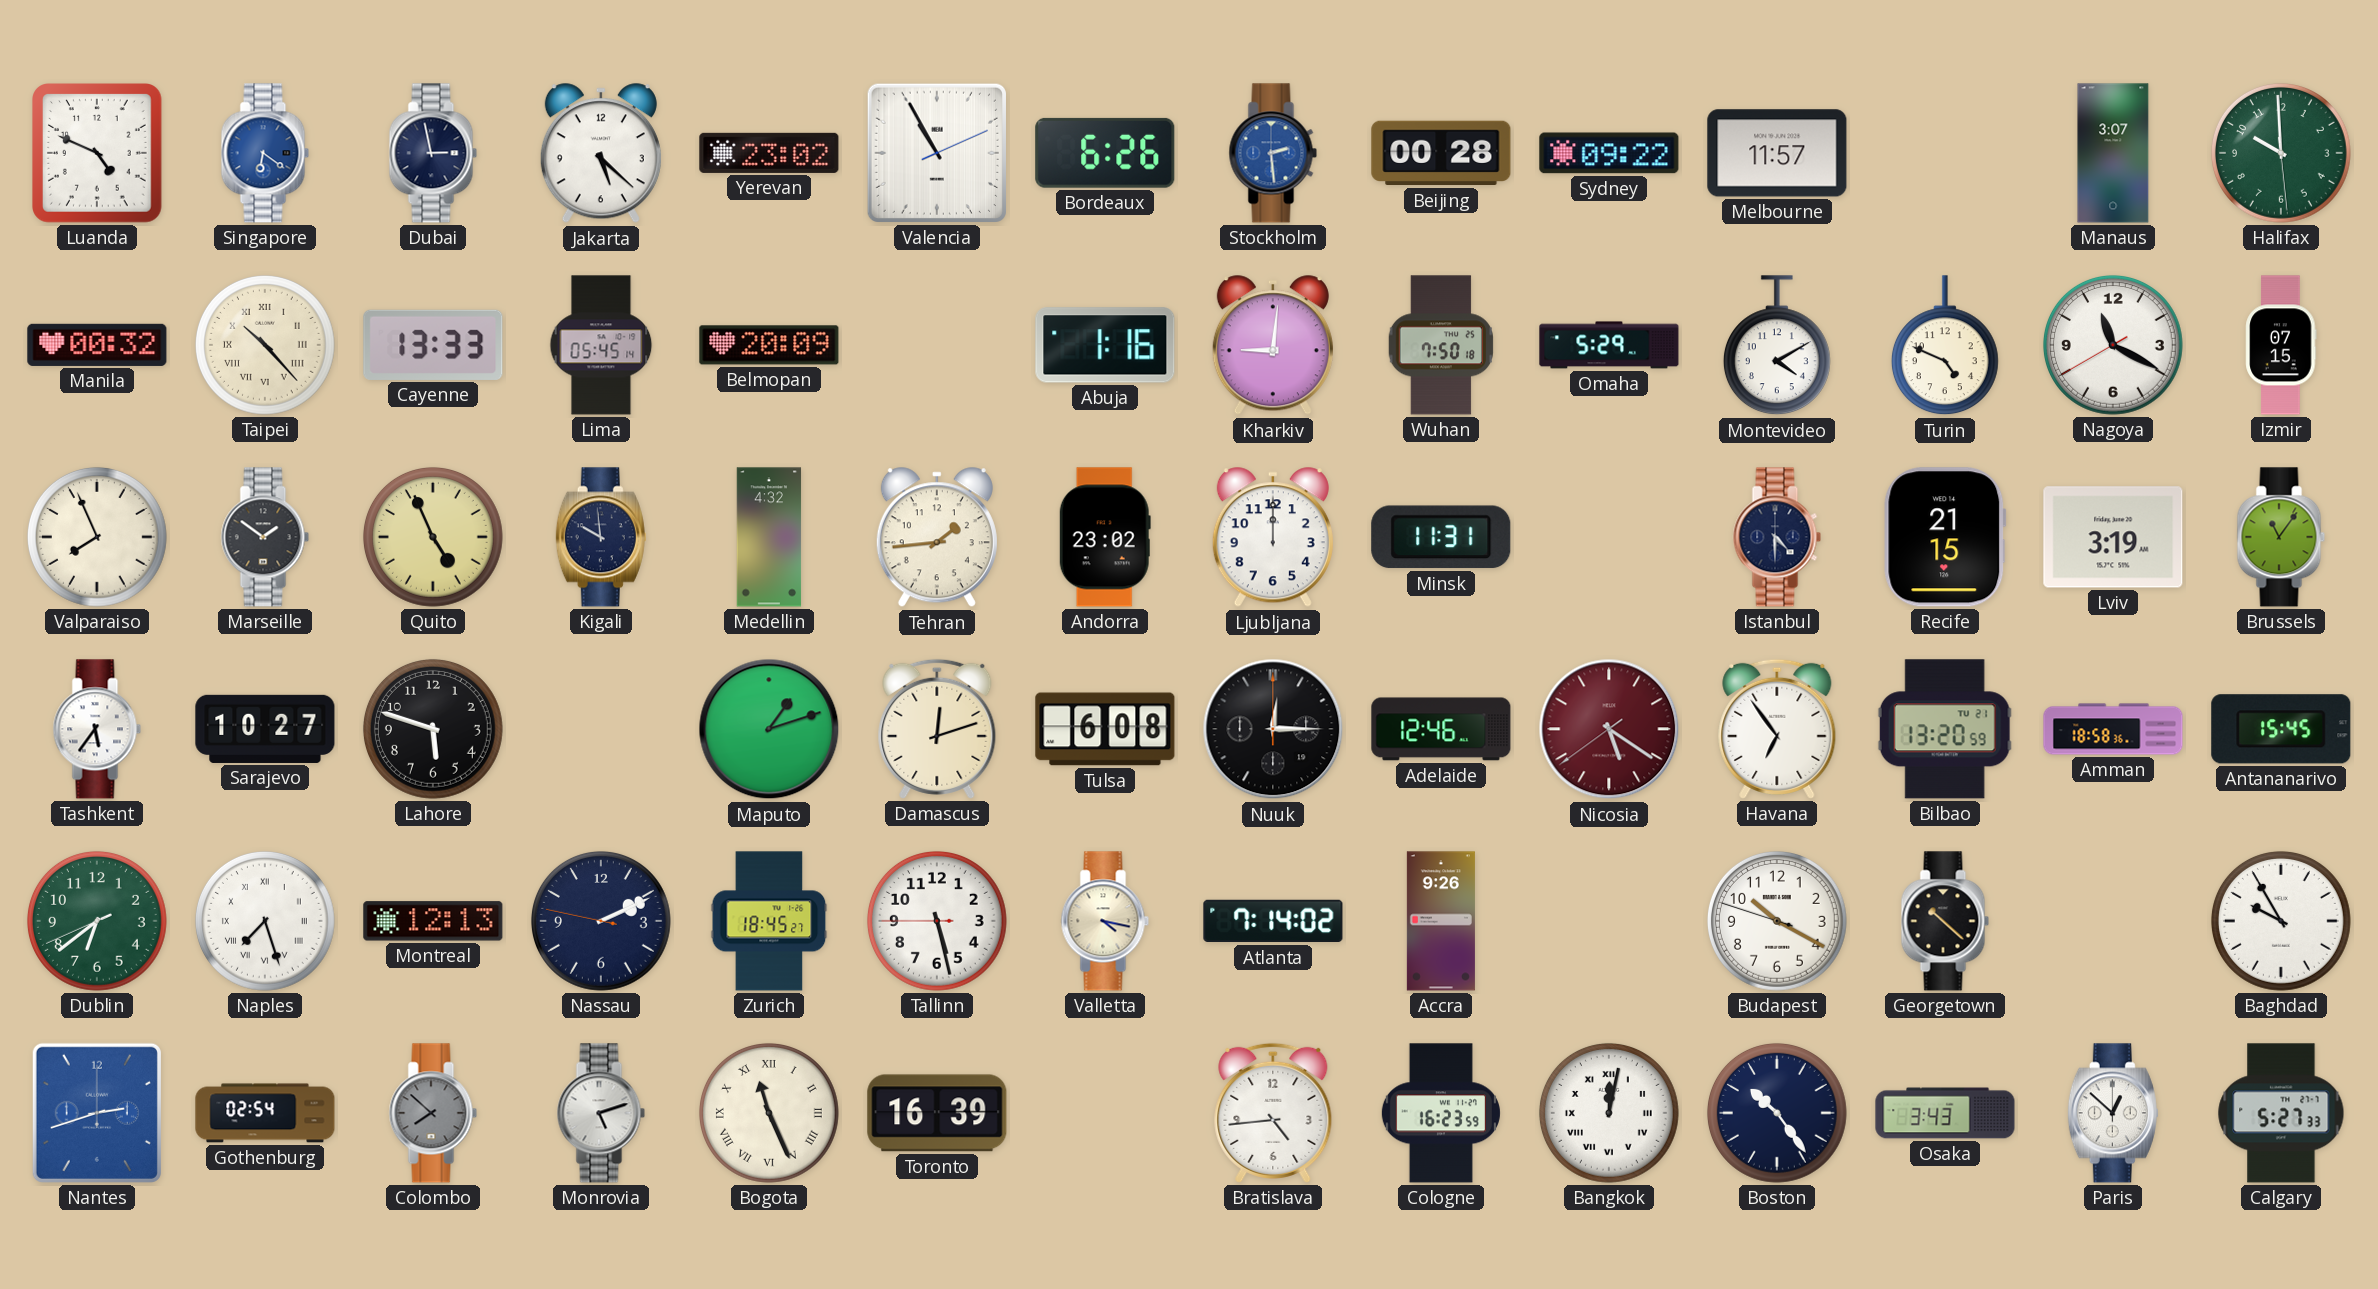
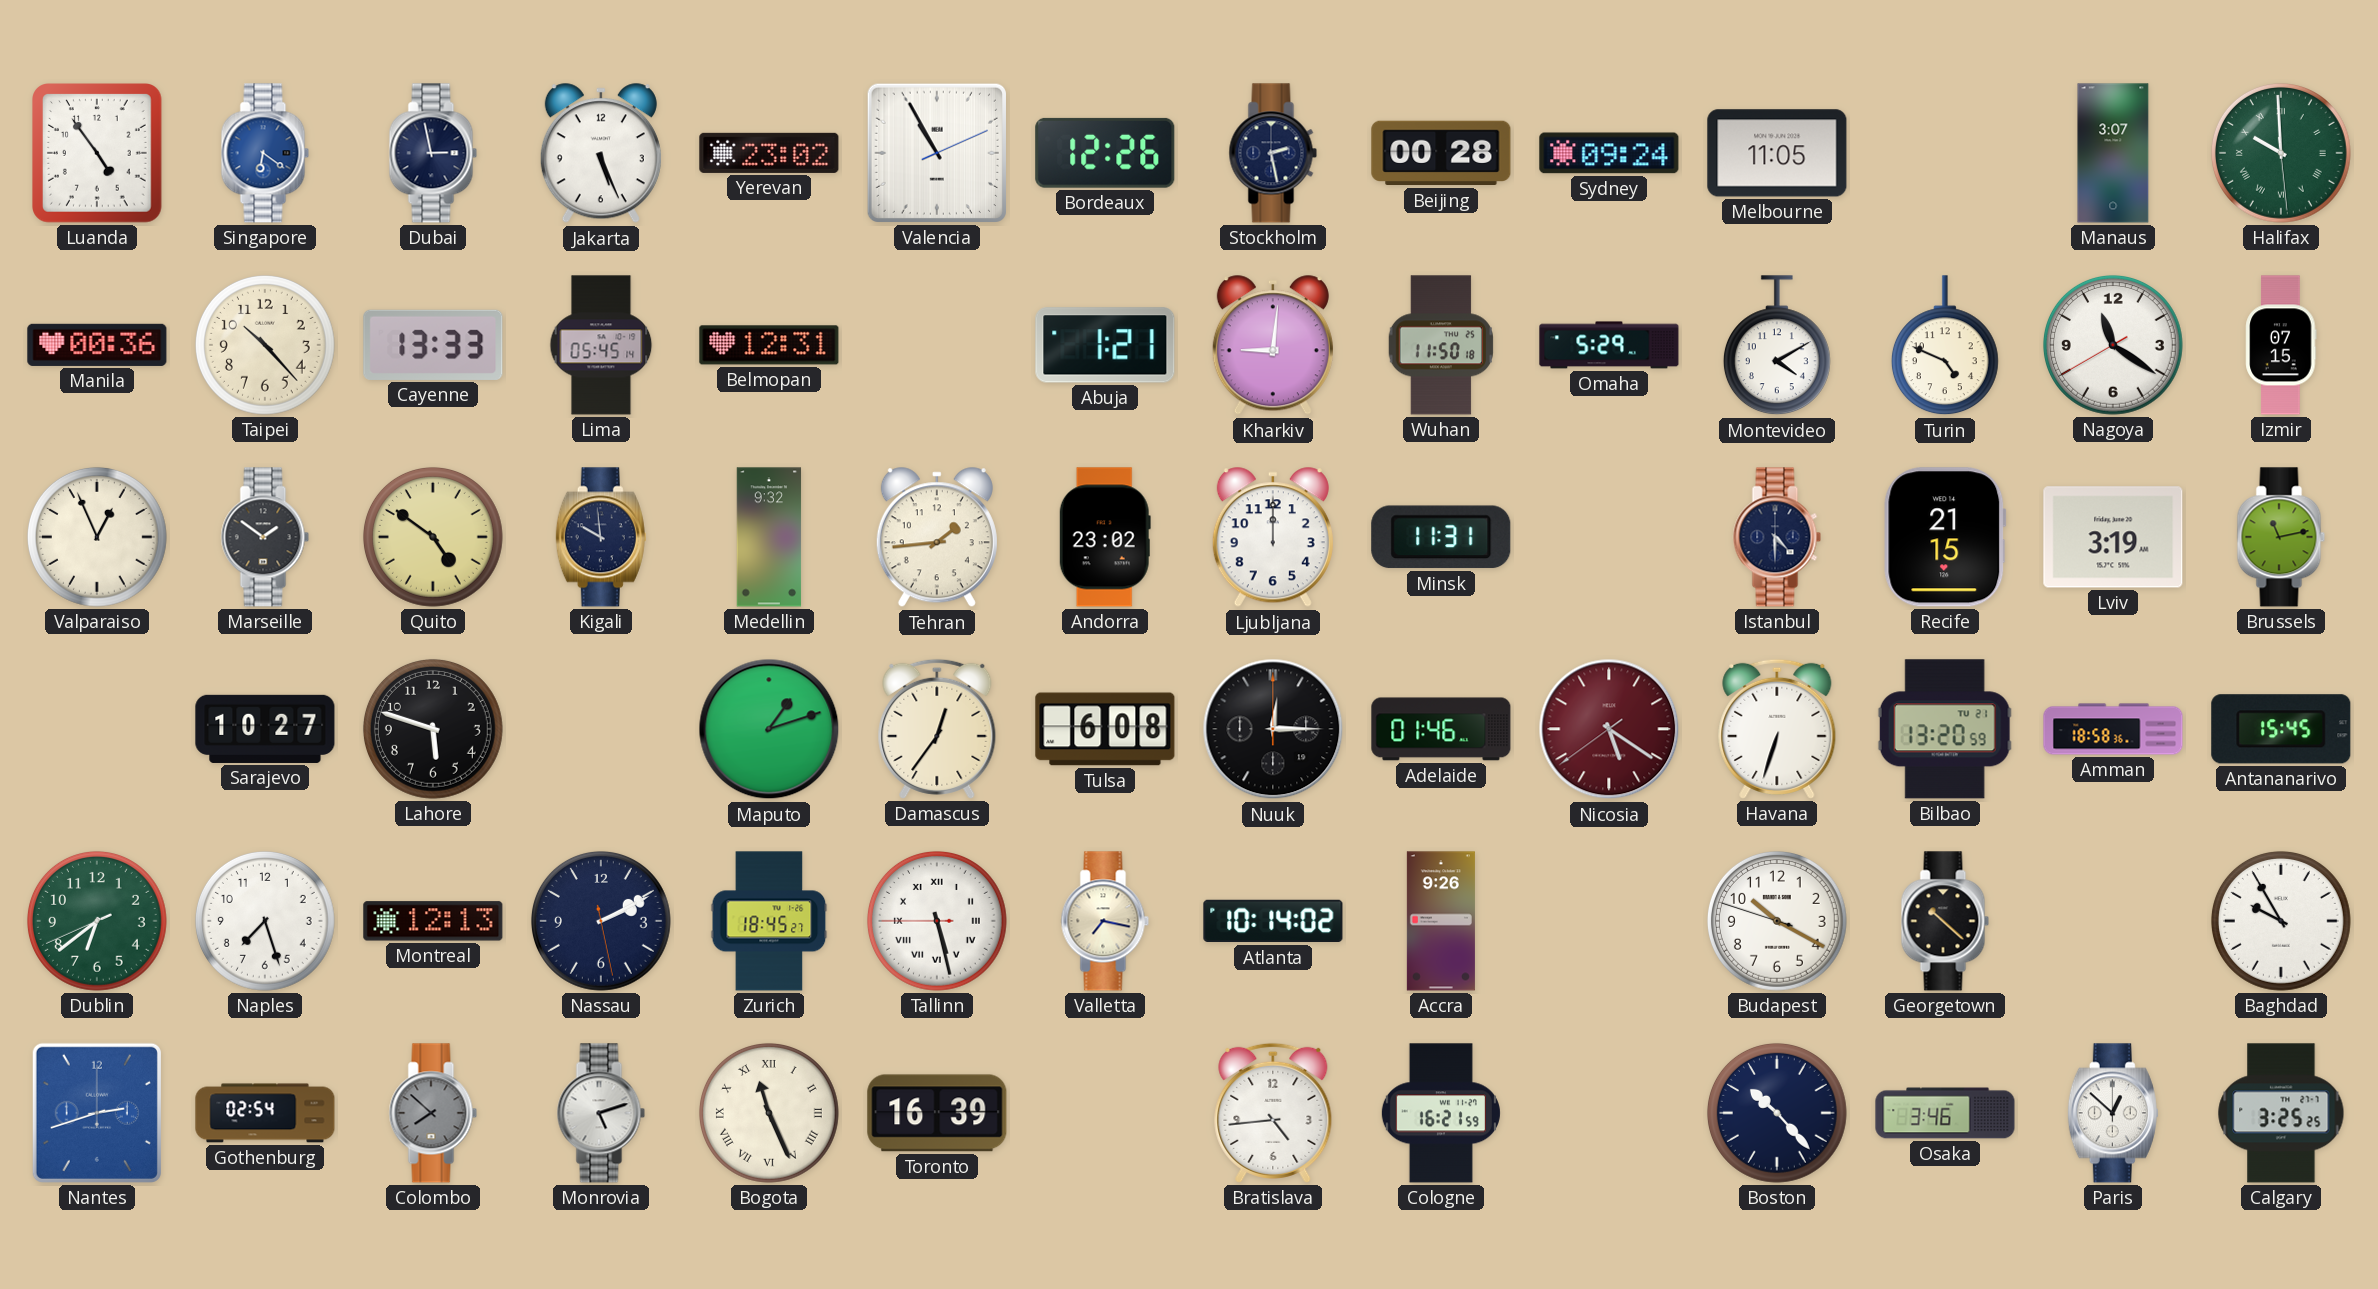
Luanda: 4:49 -> 4:54
Jakarta: 5:22 -> 5:26
Bordeaux: 6:26 -> 12:26
Stockholm: 2:29 -> 2:28
Stockholm dial: blue -> navy
Sydney: 09:22 -> 09:24
Melbourne: 11:57 -> 11:05
Halifax numerals: Arabic -> Roman
Manila: 00:32 -> 00:36
Taipei numerals: Roman -> Arabic
Belmopan: 20:09 -> 12:31
Abuja: 1:16 -> 1:21
Wuhan: 7:50 -> 11:50
Nagoya: 11:19 -> 11:20
Valparaiso: 7:56 -> 12:56
Quito: 4:56 -> 4:51
Medellin: 4:32 -> 9:32
Brussels: 11:06 -> 11:13
Tashkent: 5:36 -> none
Damascus: 12:12 -> 12:36
Adelaide: 12:46 -> 01:46
Havana: 6:54 -> 6:33
Naples numerals: Roman -> Arabic
Nassau: 2:10:47 -> 2:10:28
Tallinn numerals: Arabic -> Roman
Valletta: 4:17 -> 7:17
Atlanta: 7:14 -> 10:14
Cologne: 16:23 -> 16:21
Bangkok: 12:02 -> none
Boston: 10:24 -> 10:23
Osaka: 3:43 -> 3:46
Calgary: 5:27 -> 3:25
